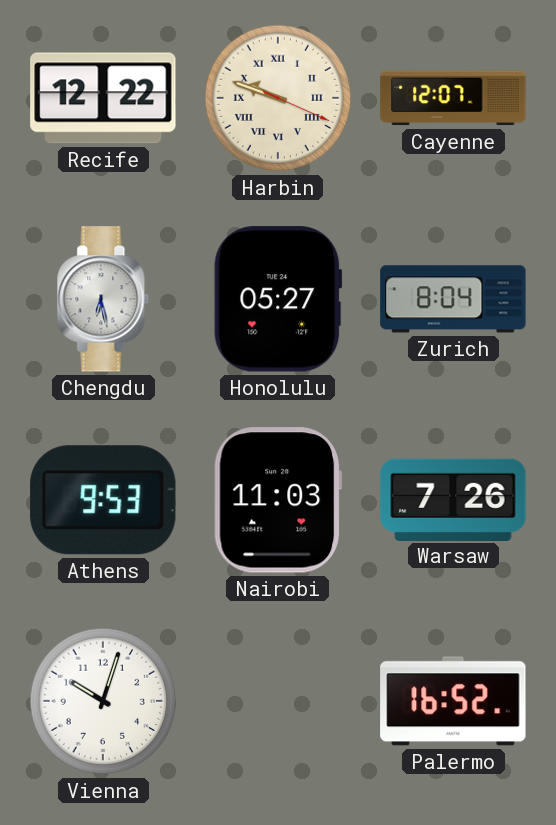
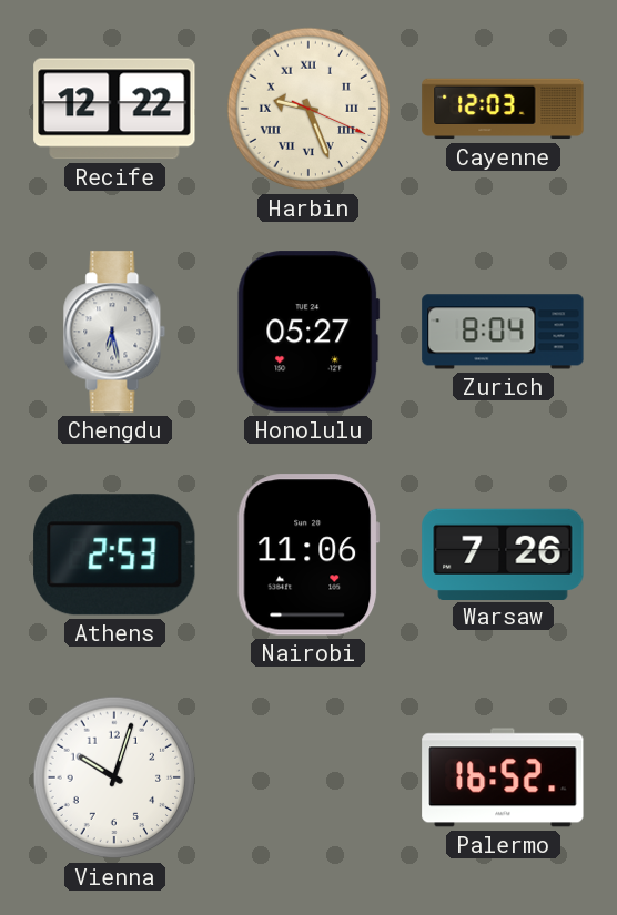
Harbin: 9:48 -> 9:26
Cayenne: 12:07 -> 12:03
Athens: 9:53 -> 2:53
Nairobi: 11:03 -> 11:06
